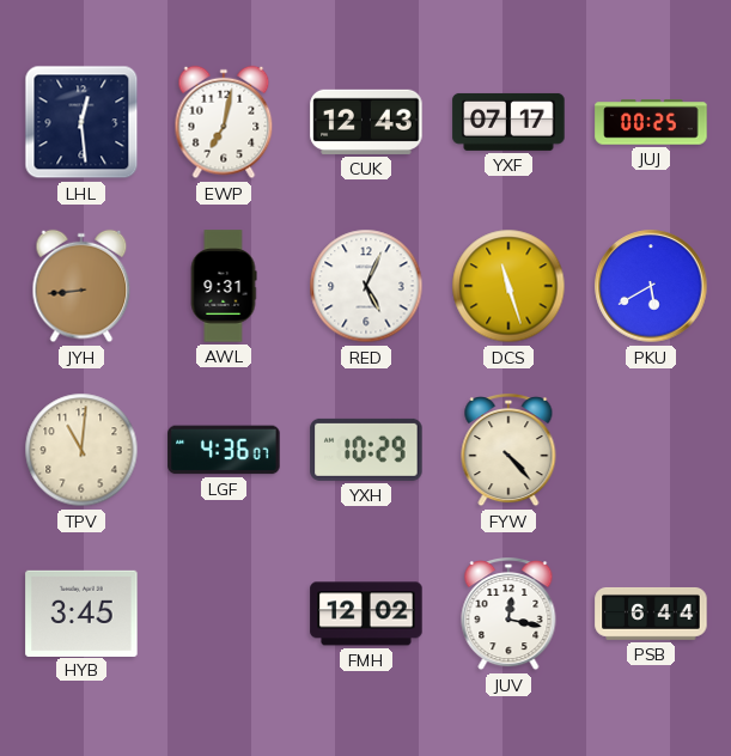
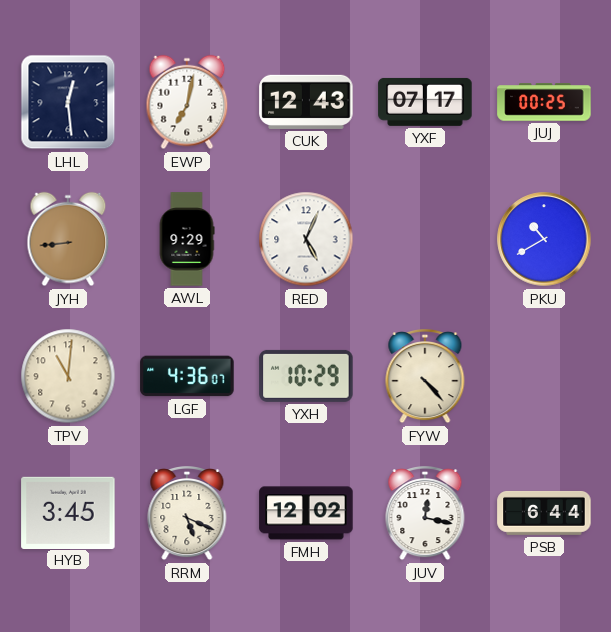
AWL: 9:31 -> 9:29
DCS: 11:27 -> none
PKU: 5:40 -> 10:40
RRM: none -> 5:19
